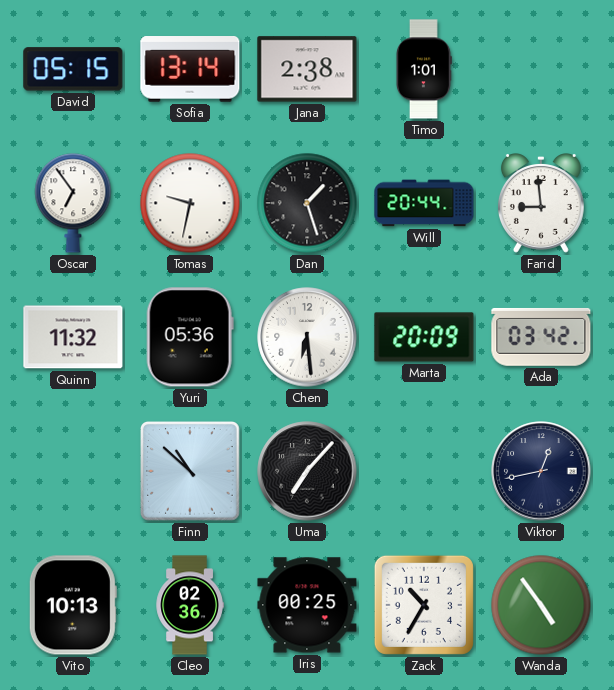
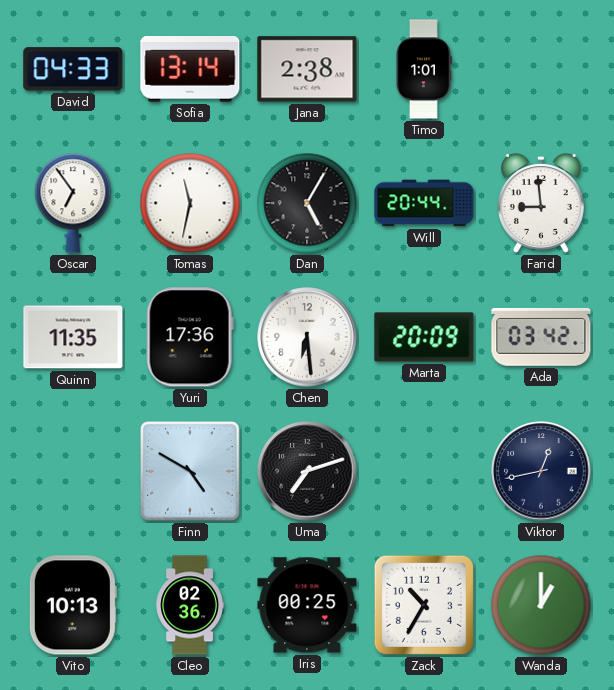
David: 05:15 -> 04:33
Tomas: 9:32 -> 11:32
Dan: 1:27 -> 5:05
Quinn: 11:32 -> 11:35
Yuri: 05:36 -> 17:36
Finn: 10:52 -> 4:50
Uma: 7:07 -> 7:12
Wanda: 4:54 -> 1:00
